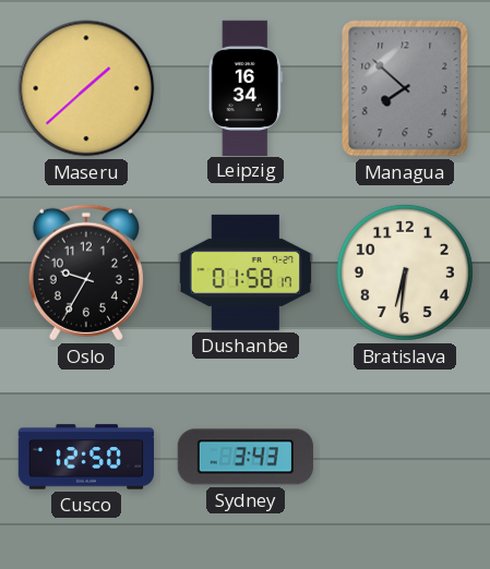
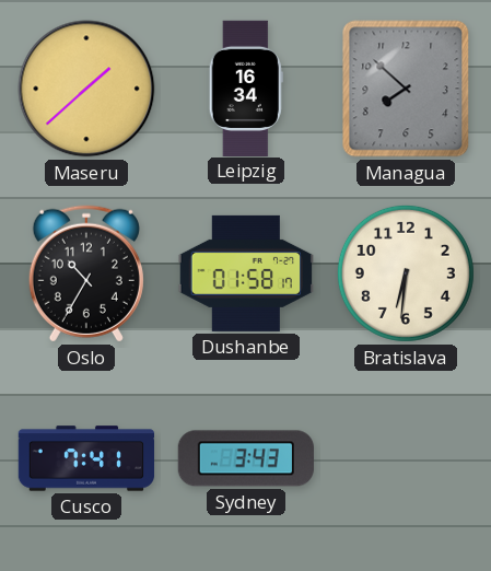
Oslo: 9:35 -> 10:35
Cusco: 12:50 -> 7:41
